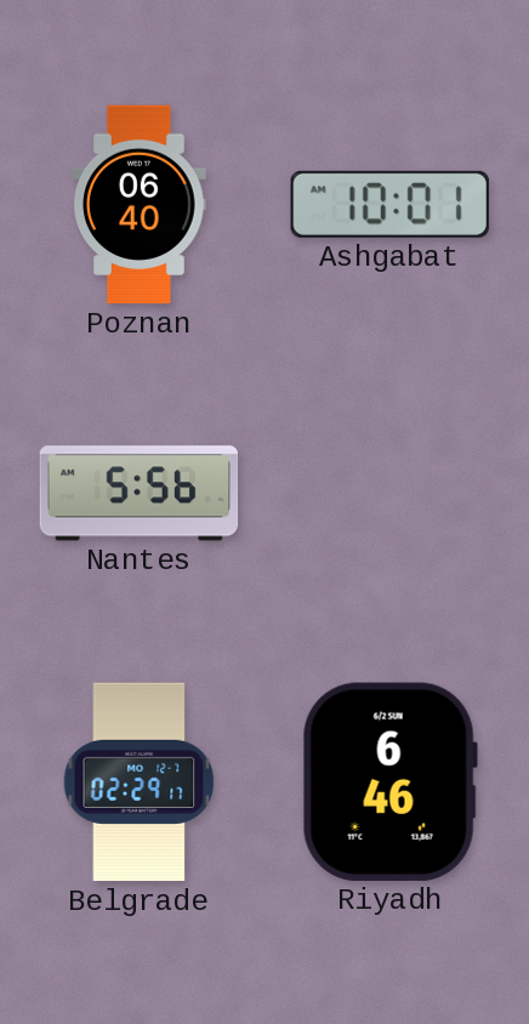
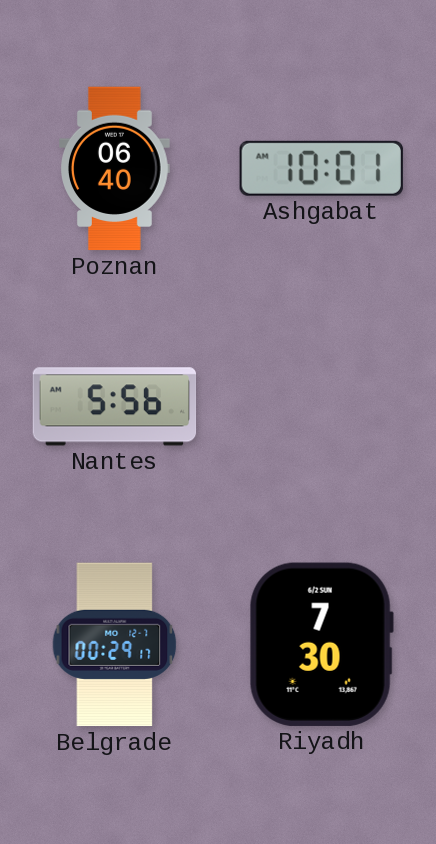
Belgrade: 02:29 -> 00:29
Riyadh: 6:46 -> 7:30
